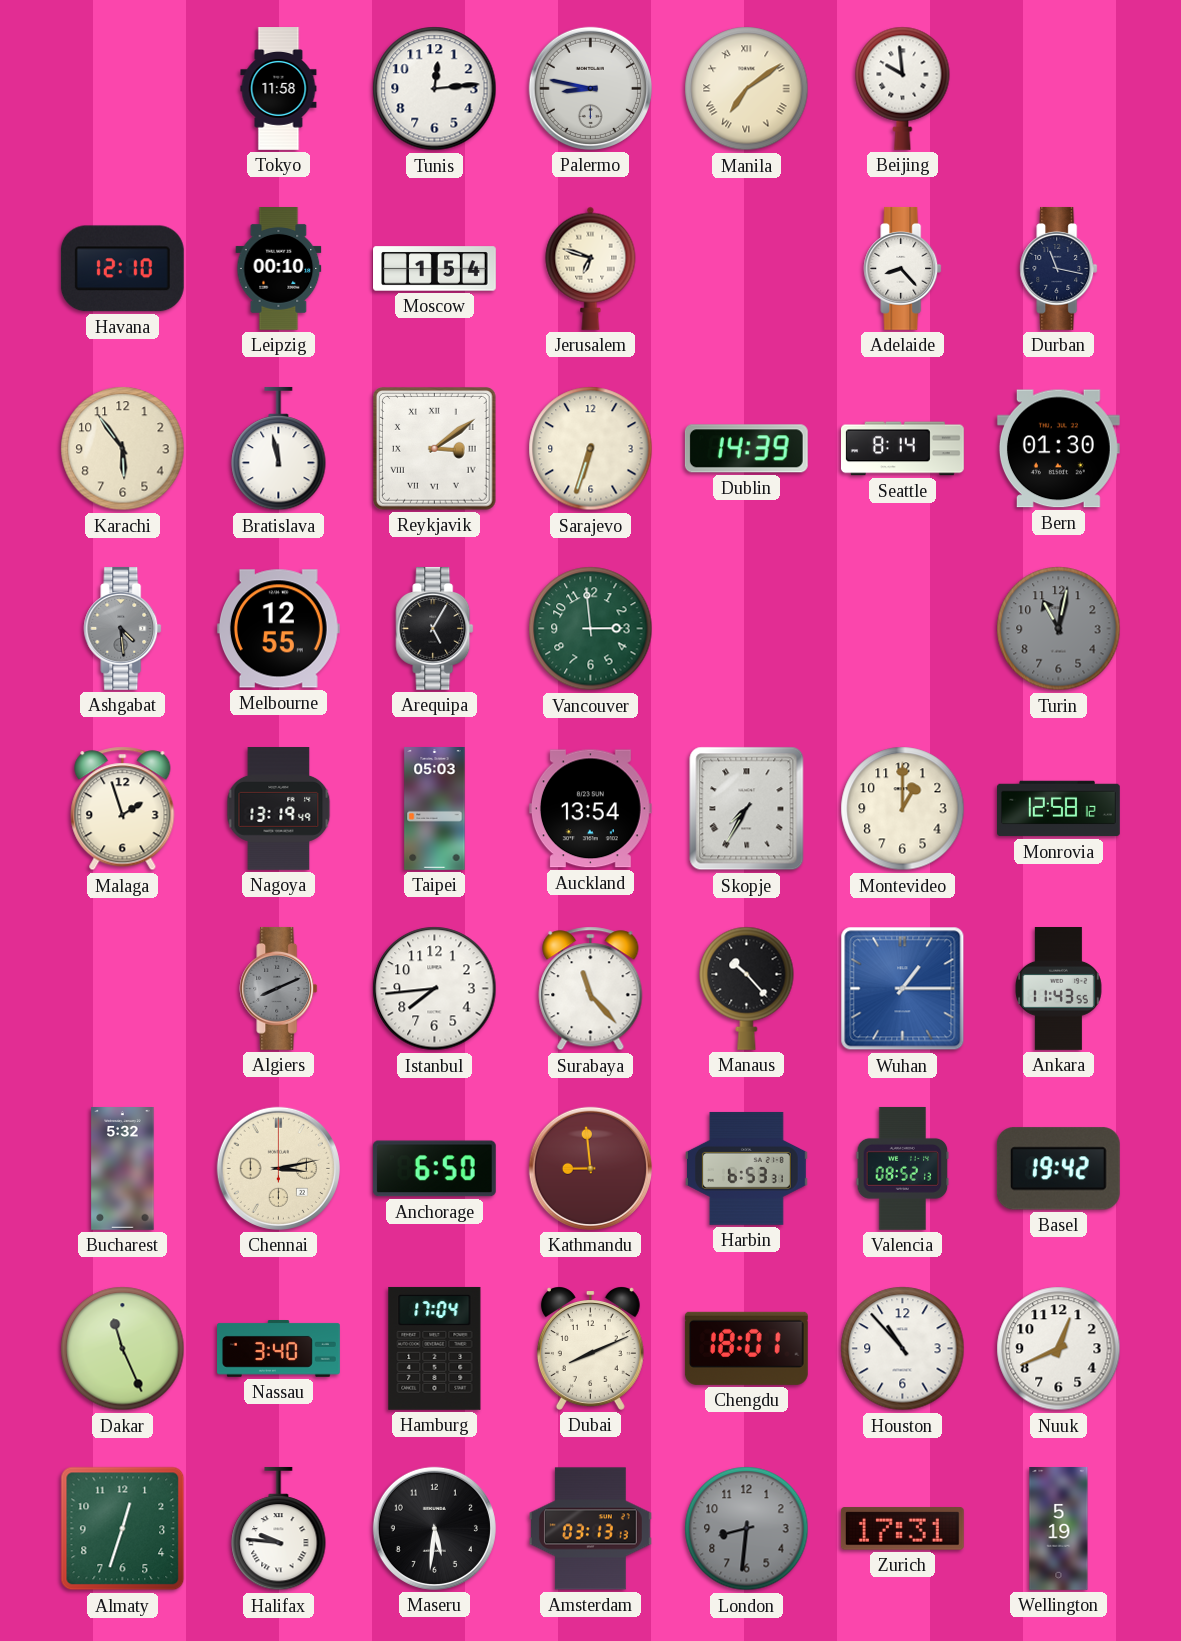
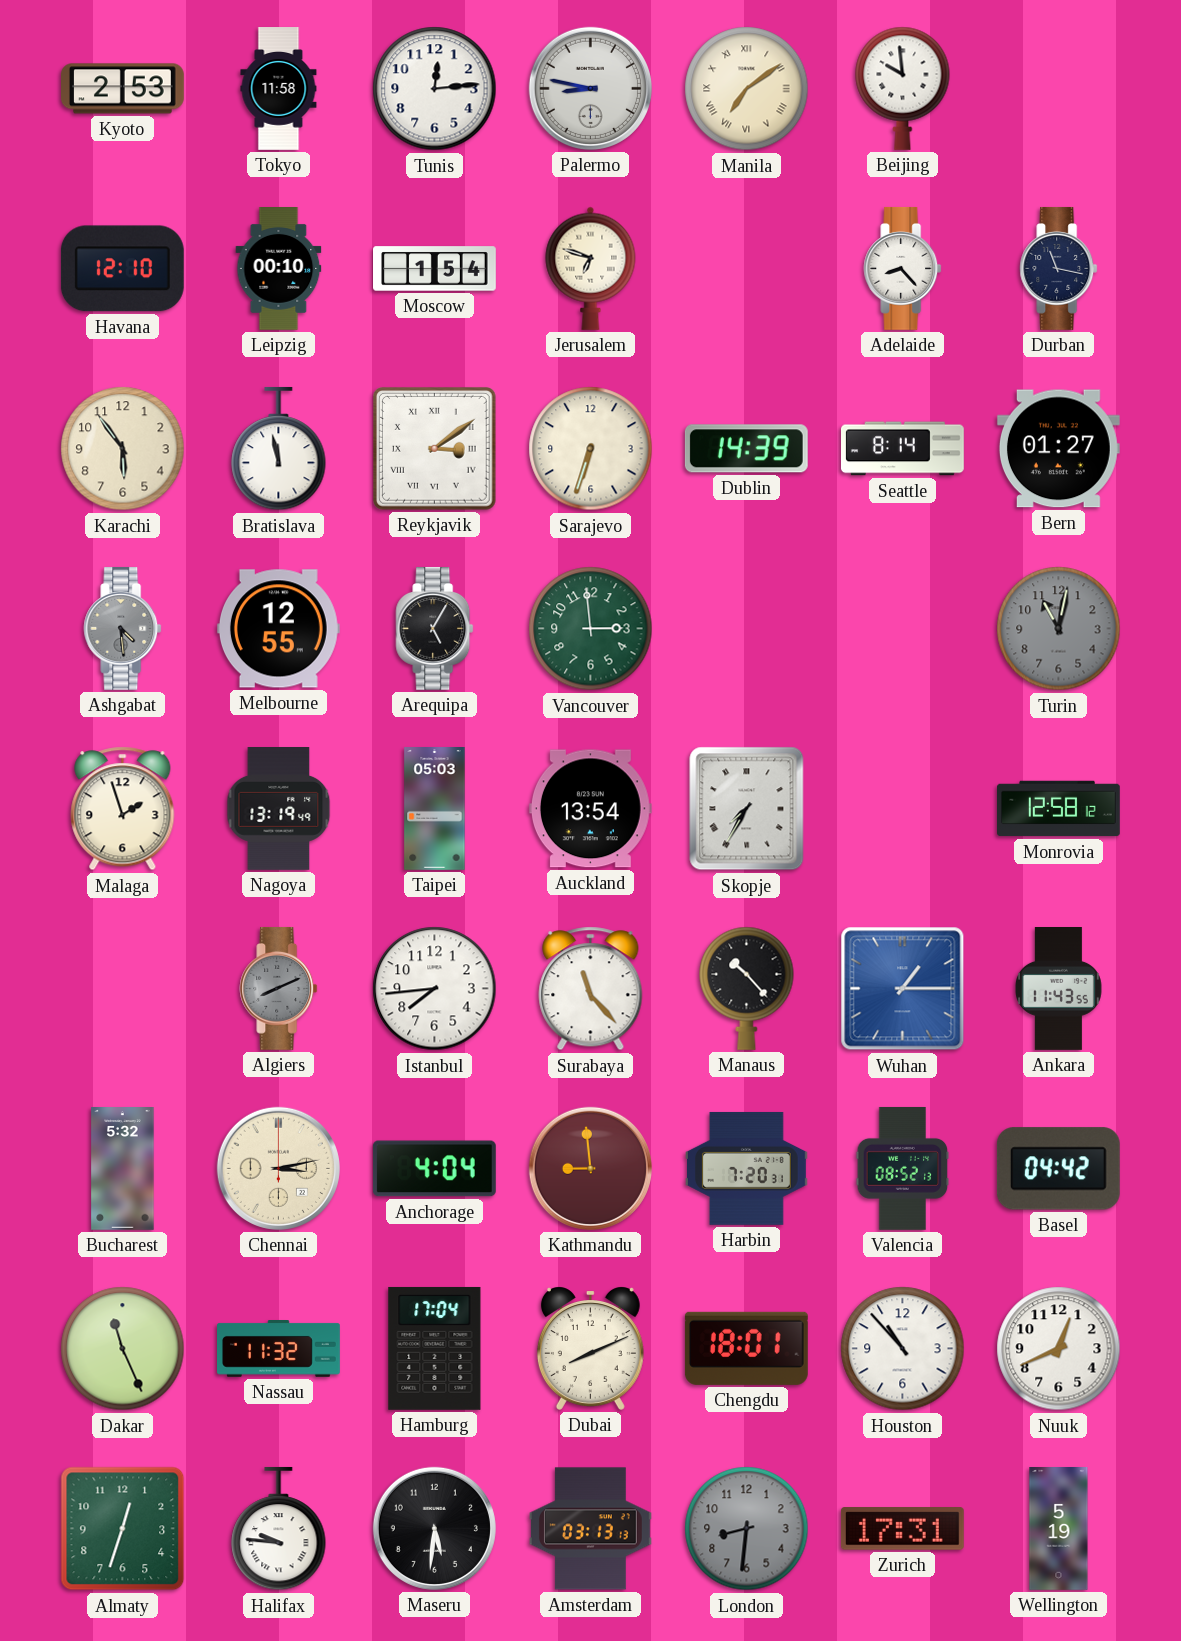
Kyoto: none -> 2:53
Bern: 01:30 -> 01:27
Montevideo: 1:00 -> none
Anchorage: 6:50 -> 4:04
Harbin: 6:53 -> 7:20
Basel: 19:42 -> 04:42
Nassau: 3:40 -> 11:32
